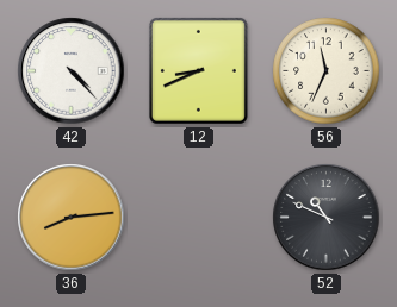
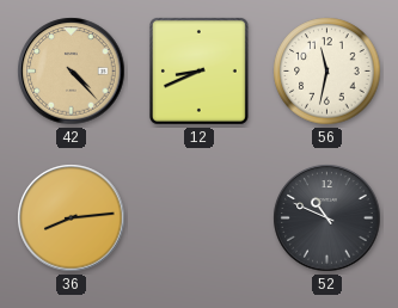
42 dial: white -> champagne
56: 11:34 -> 11:32
